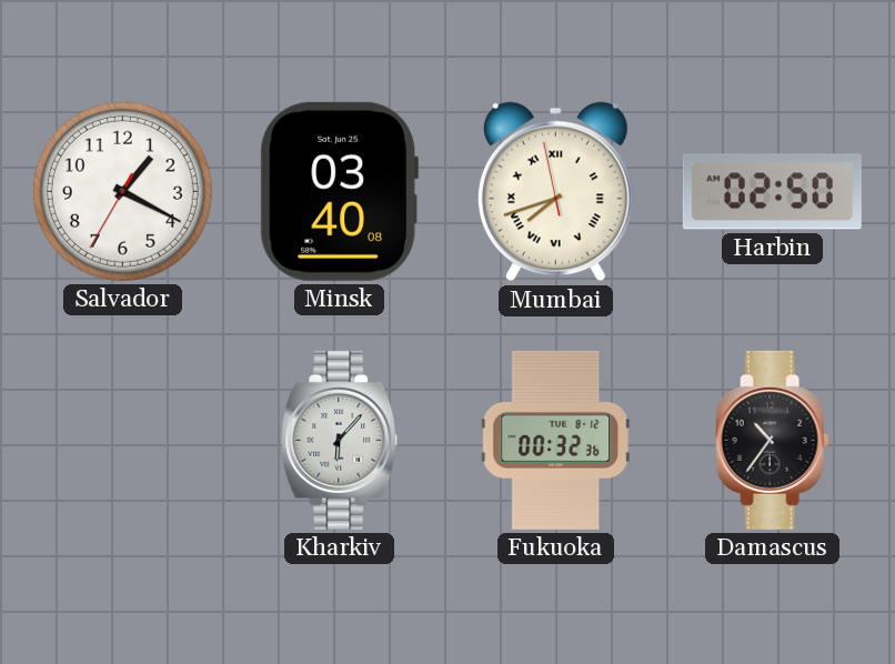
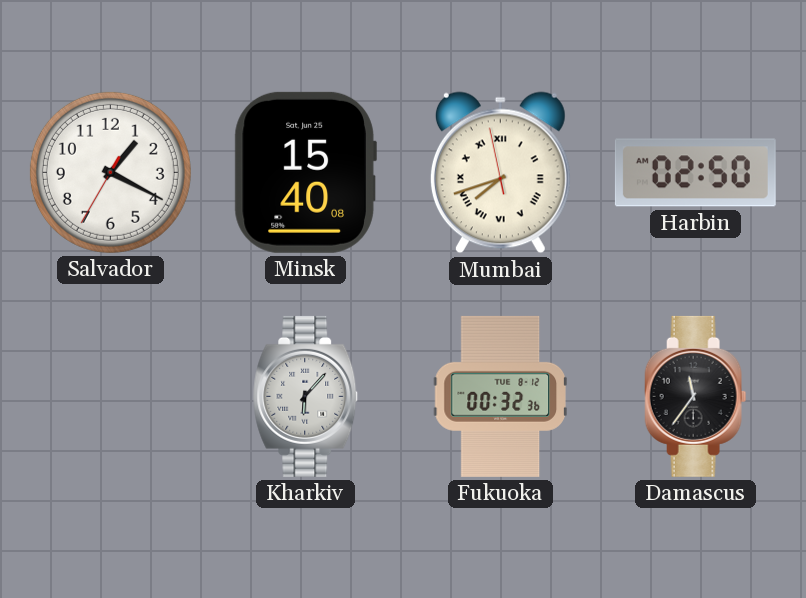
Minsk: 03:40 -> 15:40
Damascus: 10:36 -> 11:36
